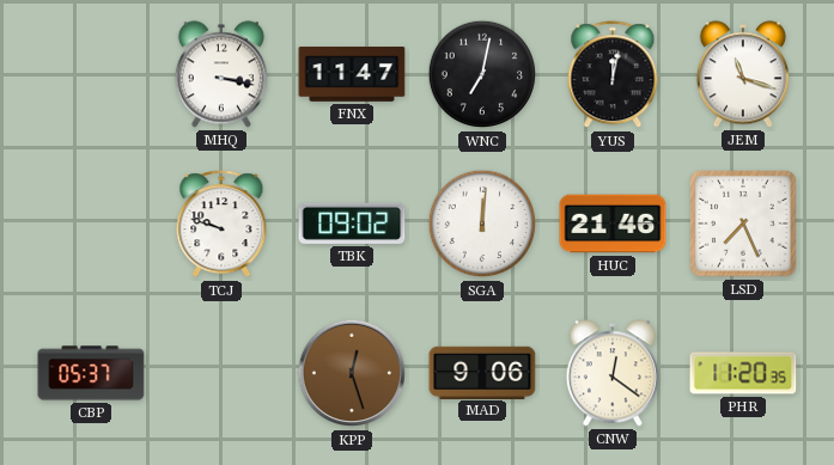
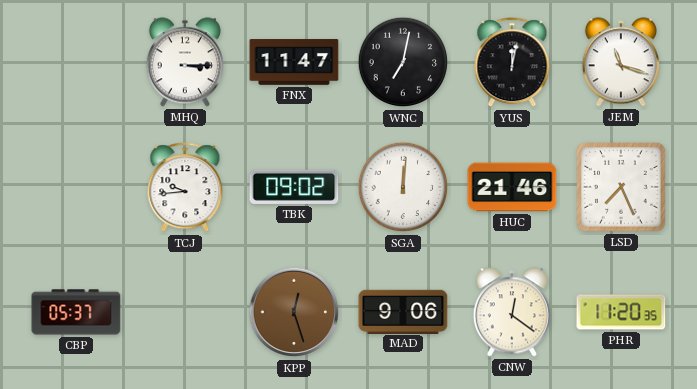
MHQ: 3:17 -> 3:15
TCJ: 9:48 -> 9:44
